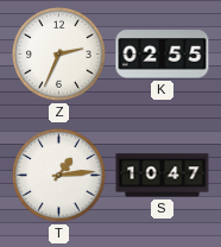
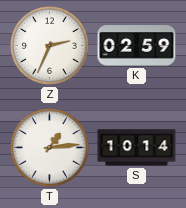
K: 02:55 -> 02:59
S: 10:47 -> 10:14
